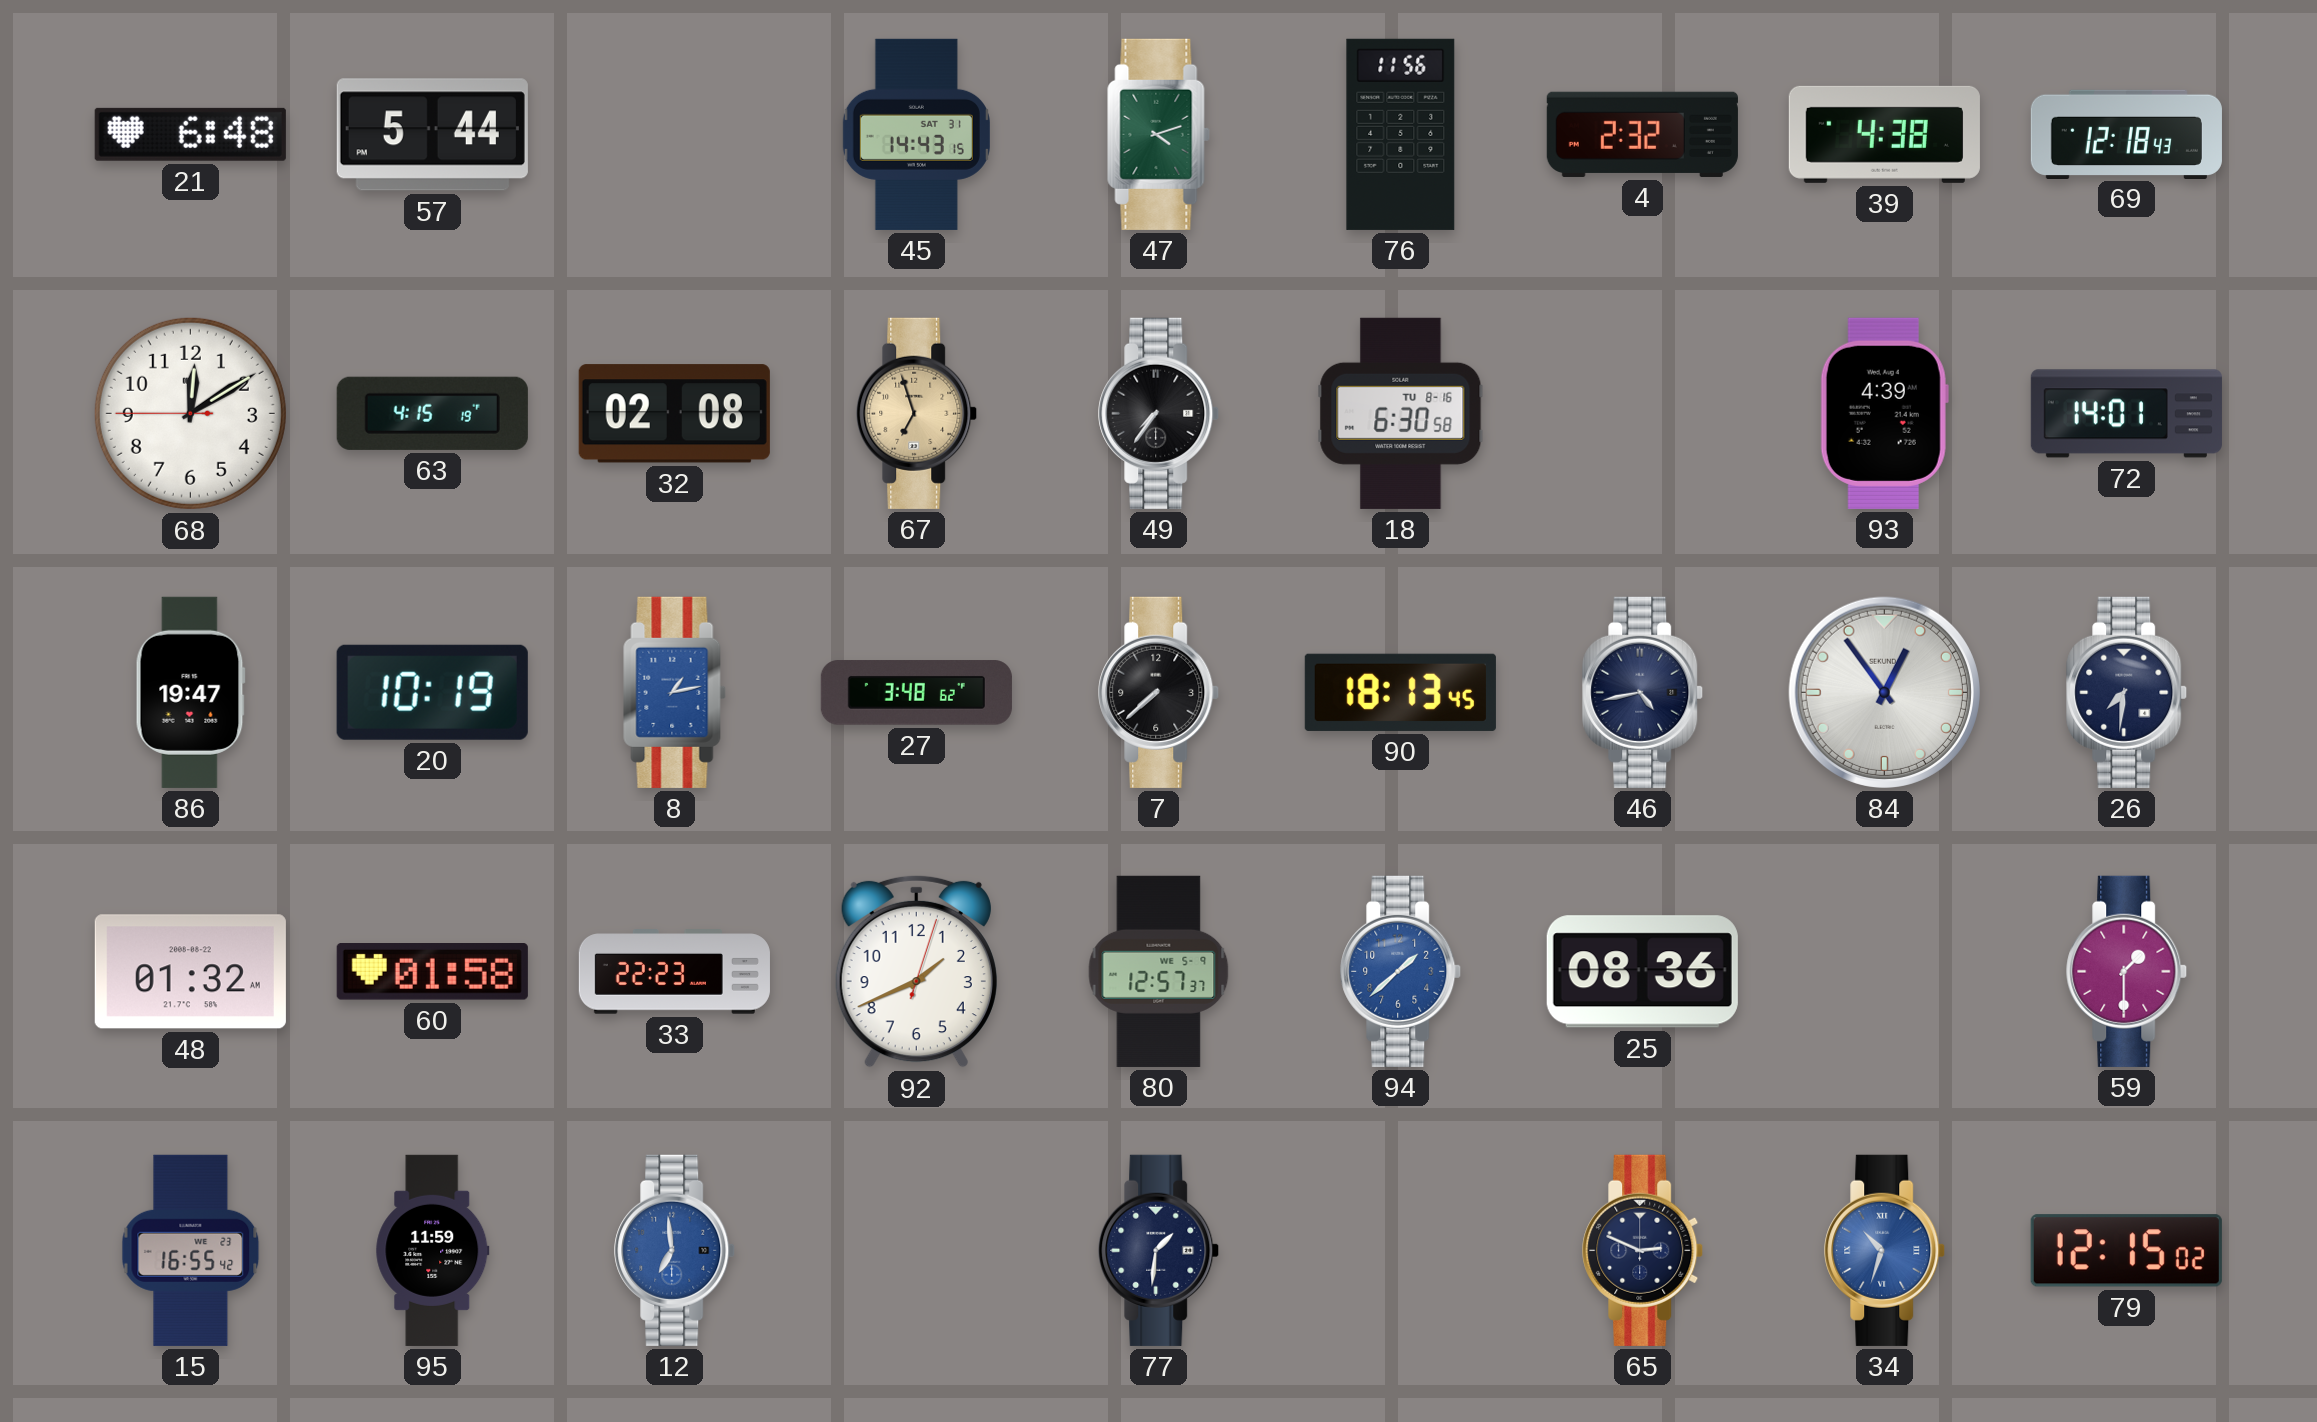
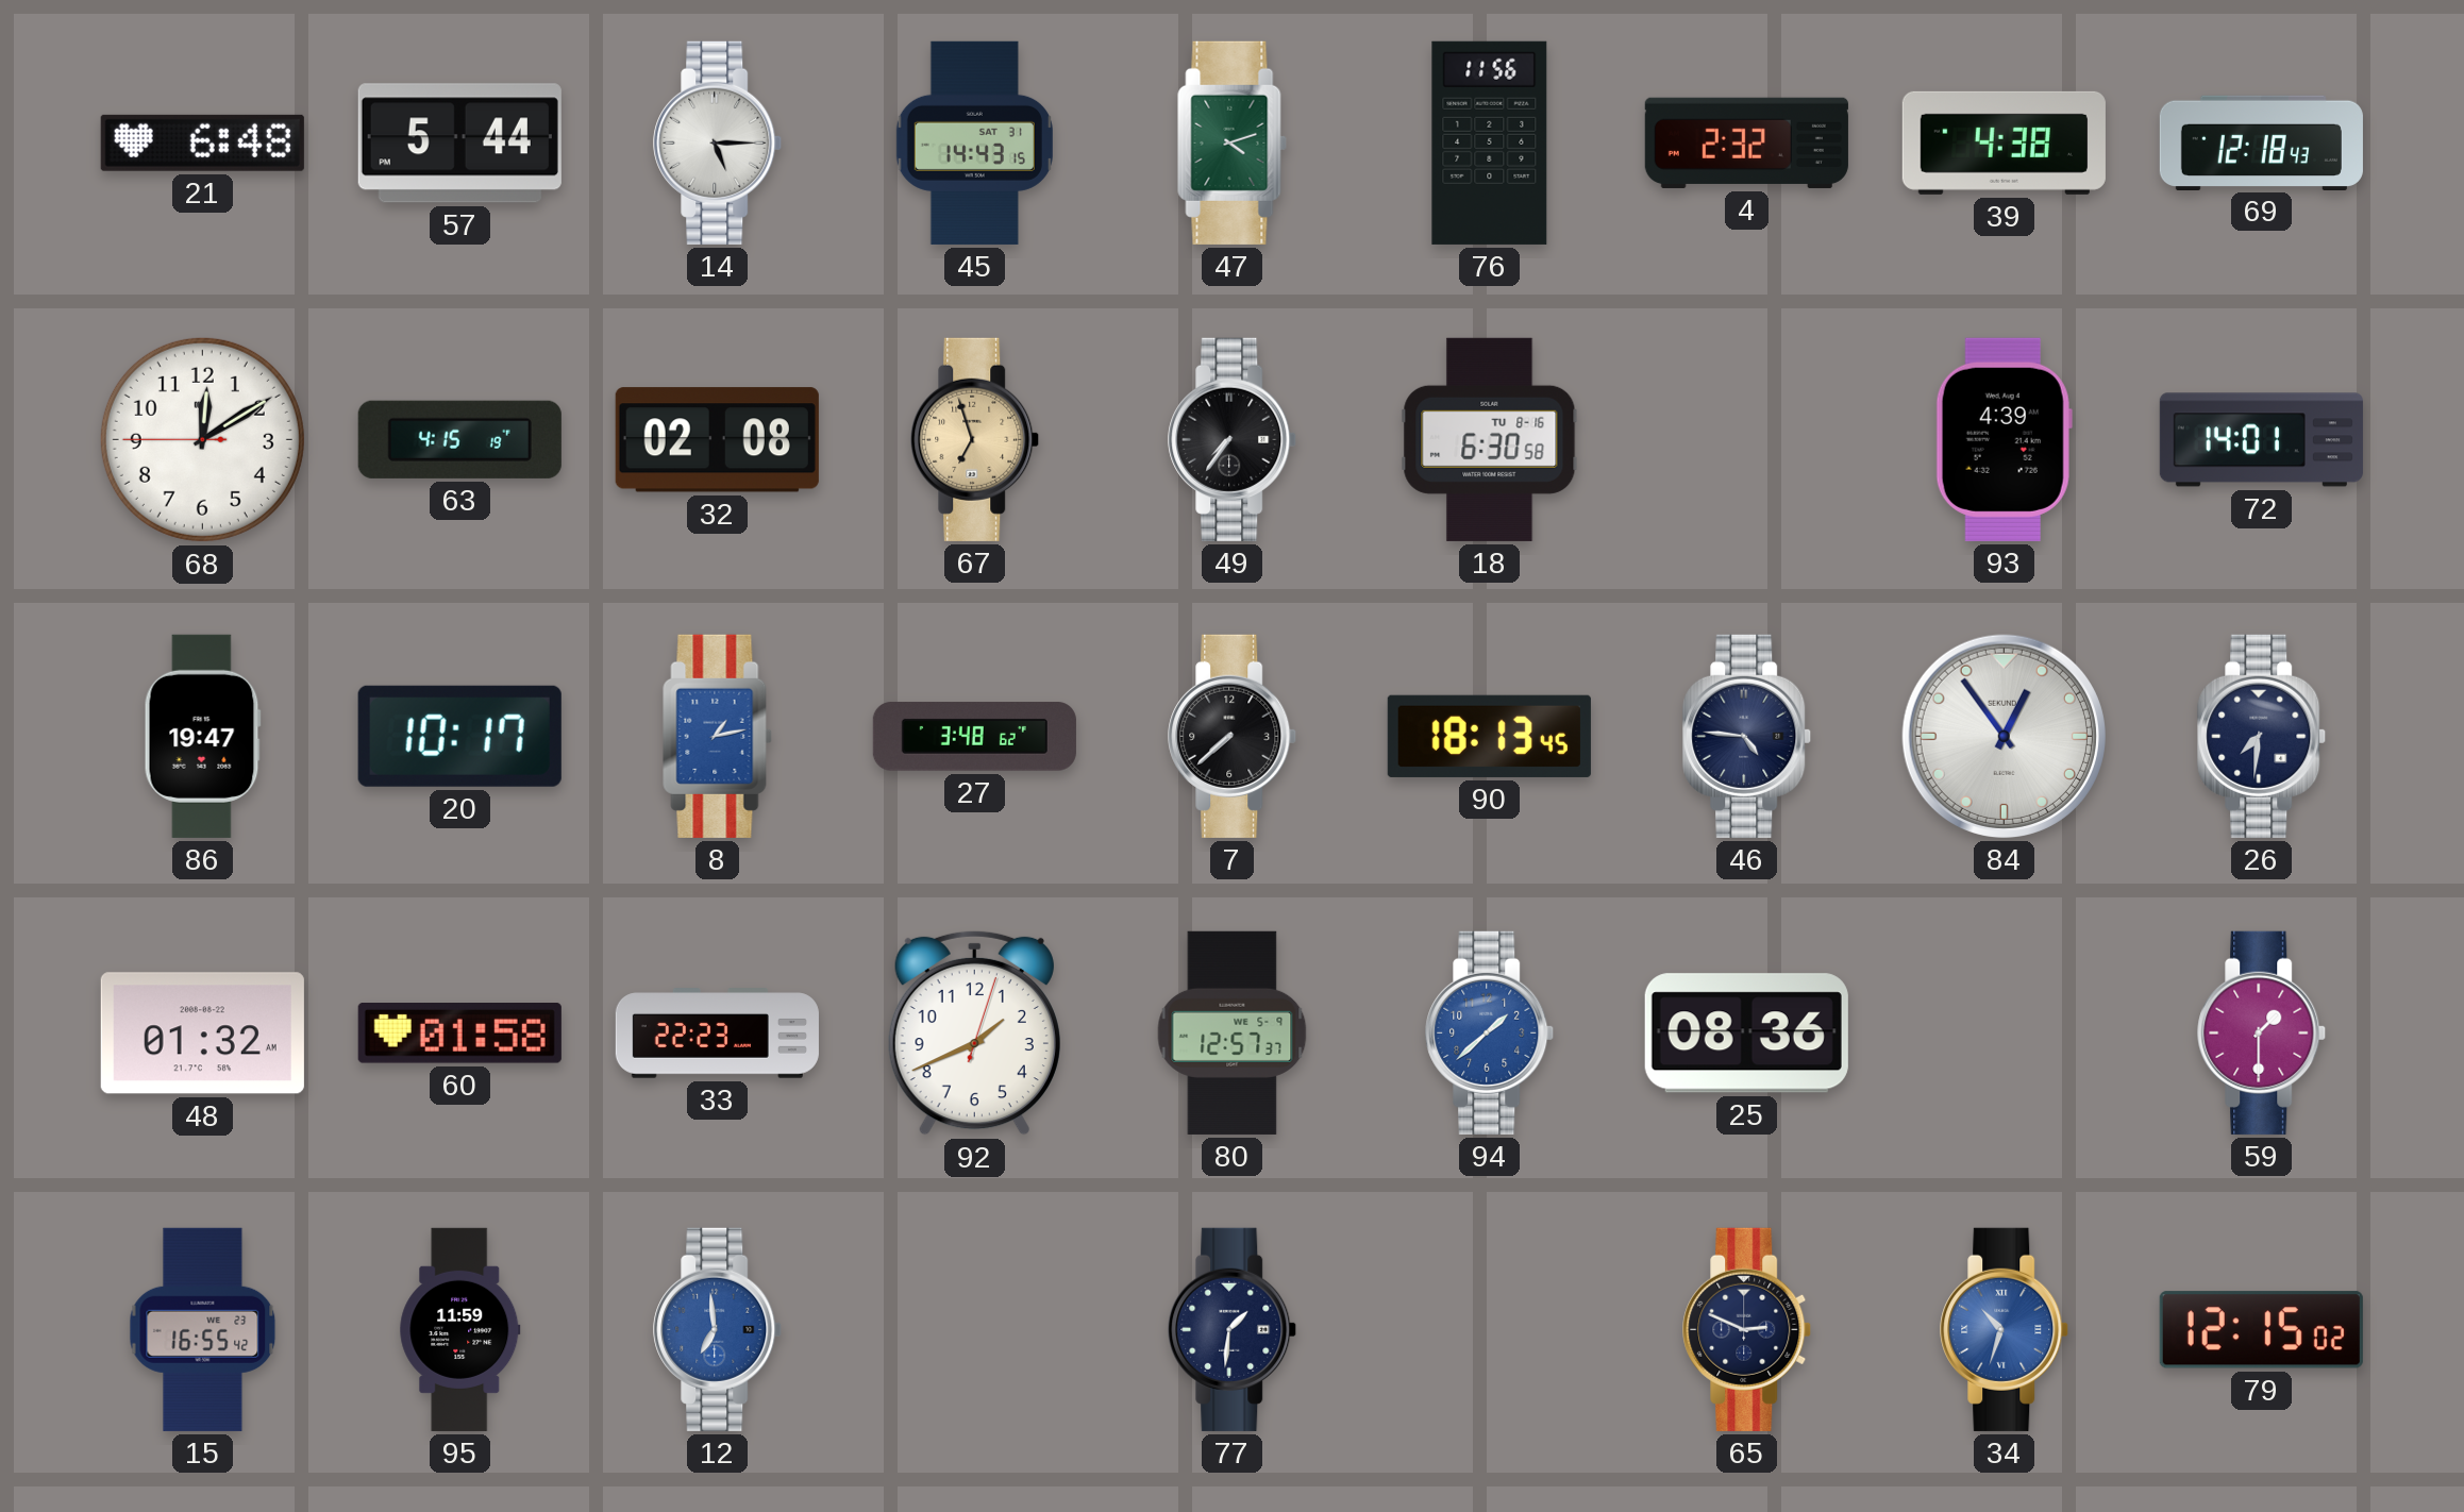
14: none -> 5:15
20: 10:19 -> 10:17
46: 4:43 -> 4:46
